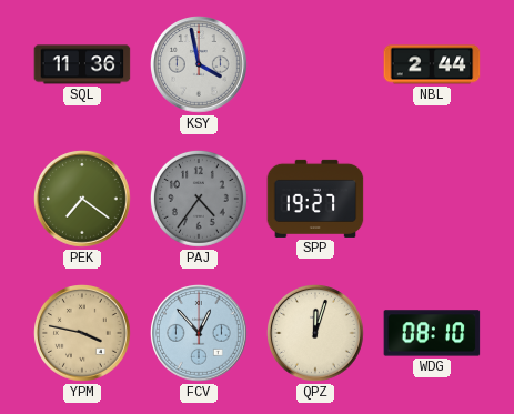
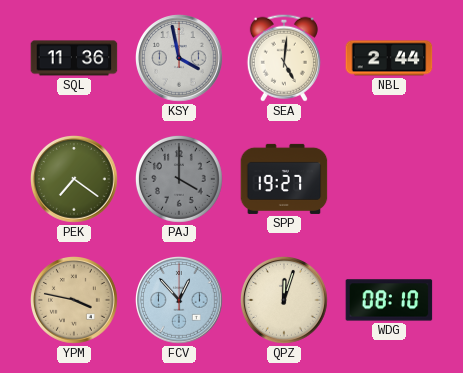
SEA: none -> 5:01
PAJ: 4:36 -> 4:00
